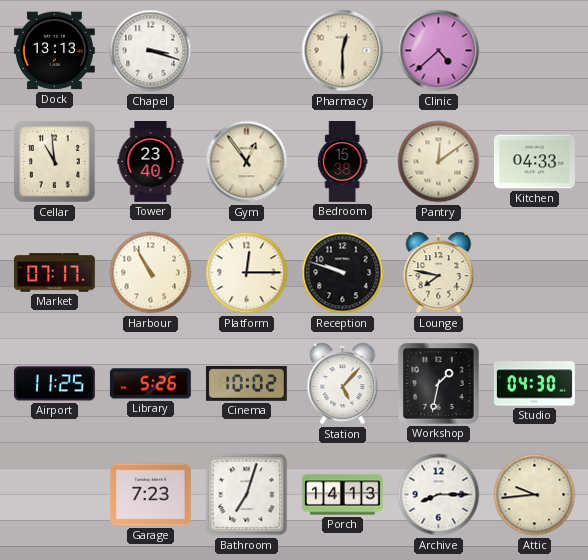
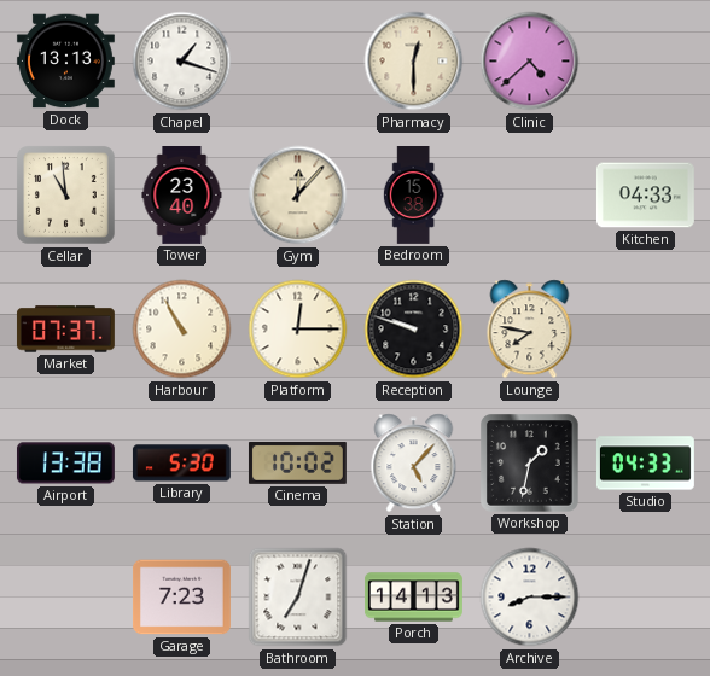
Chapel: 3:18 -> 1:18
Gym: 12:54 -> 12:07
Pantry: 12:09 -> none
Market: 07:17 -> 07:37
Airport: 11:25 -> 13:38
Library: 5:26 -> 5:30
Studio: 04:30 -> 04:33
Attic: 9:44 -> none
